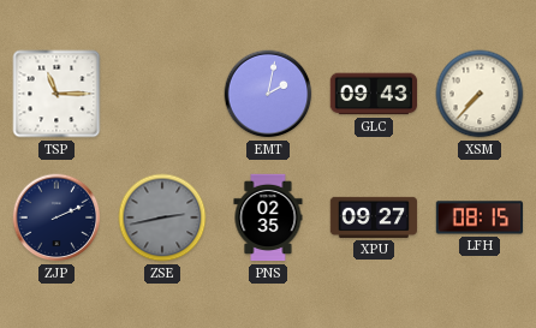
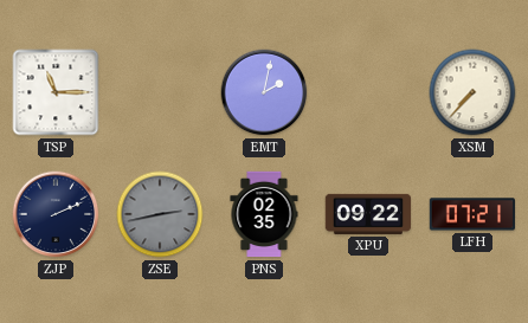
GLC: 09:43 -> none
XPU: 09:27 -> 09:22
LFH: 08:15 -> 07:21
